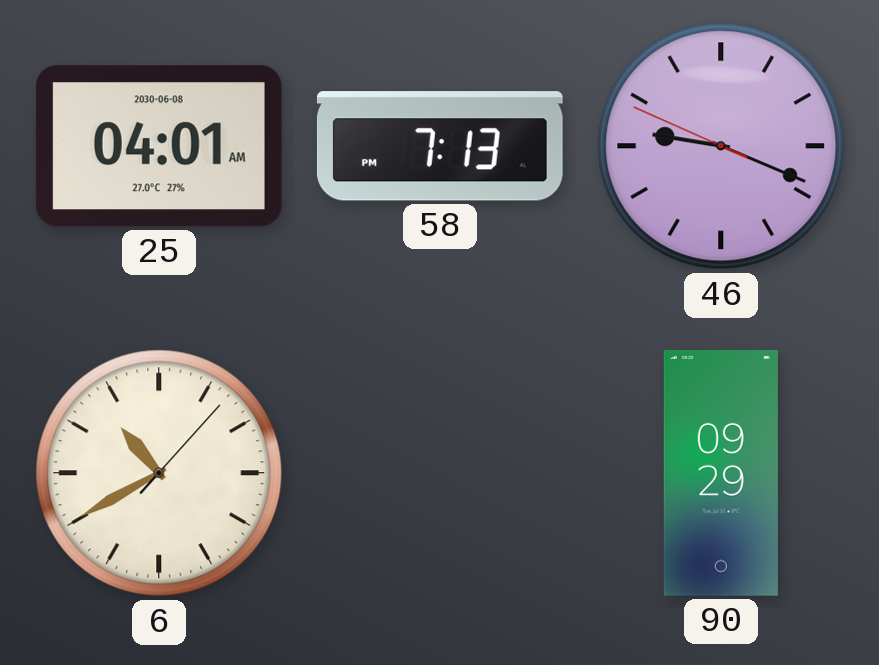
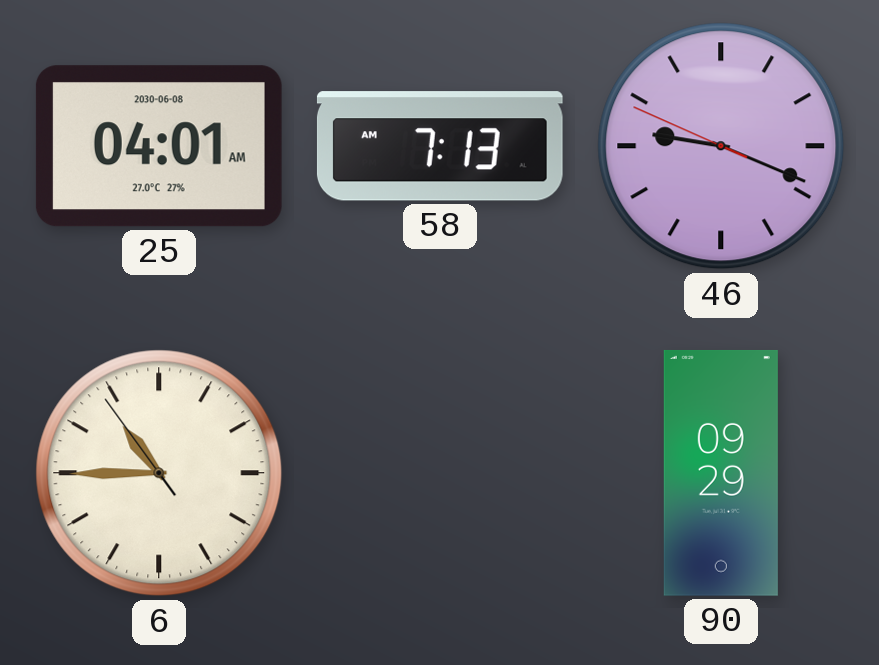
58: 7:13 PM -> 7:13 AM
6: 10:40 -> 10:44
